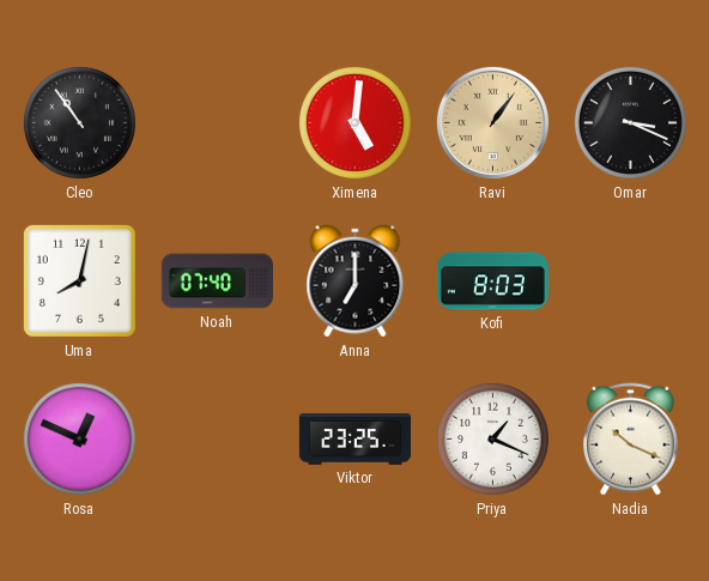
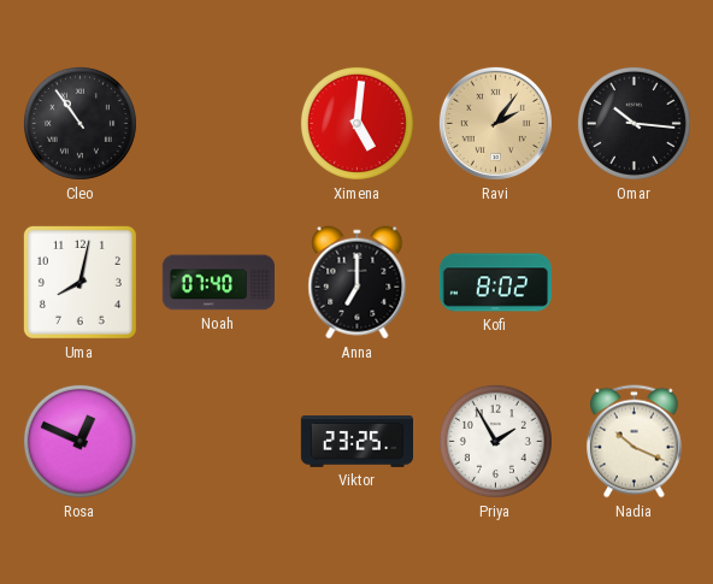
Ravi: 1:06 -> 2:06
Omar: 3:19 -> 10:16
Kofi: 8:03 -> 8:02
Priya: 1:19 -> 1:55
